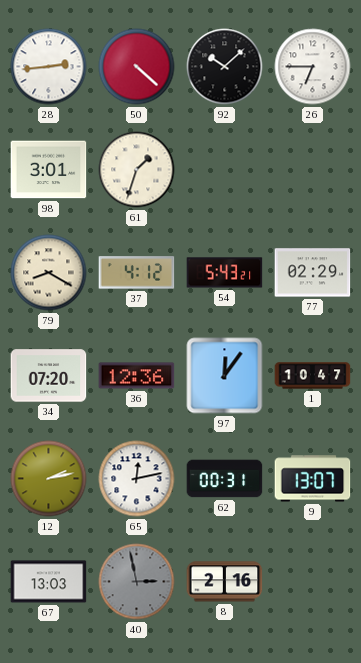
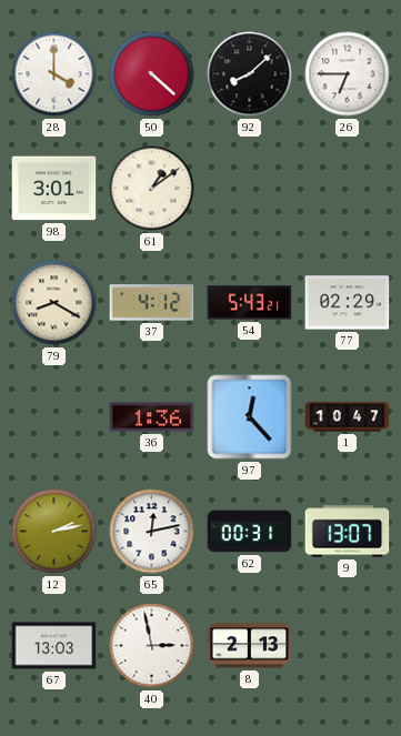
28: 2:44 -> 4:00
92: 10:08 -> 8:08
61: 1:33 -> 1:09
34: 07:20 -> none
36: 12:36 -> 1:36
97: 12:06 -> 12:23
40 dial: grey -> white
8: 2:16 -> 2:13
